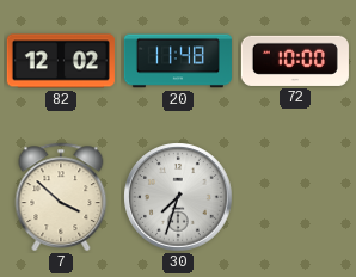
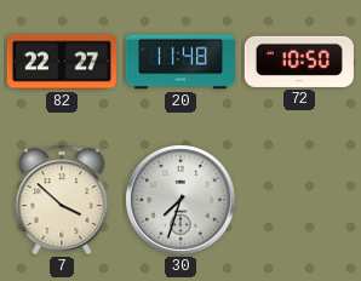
82: 12:02 -> 22:27
72: 10:00 -> 10:50
